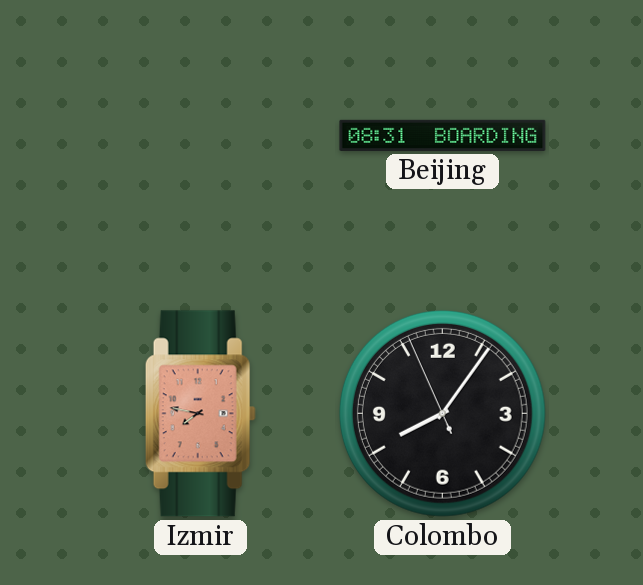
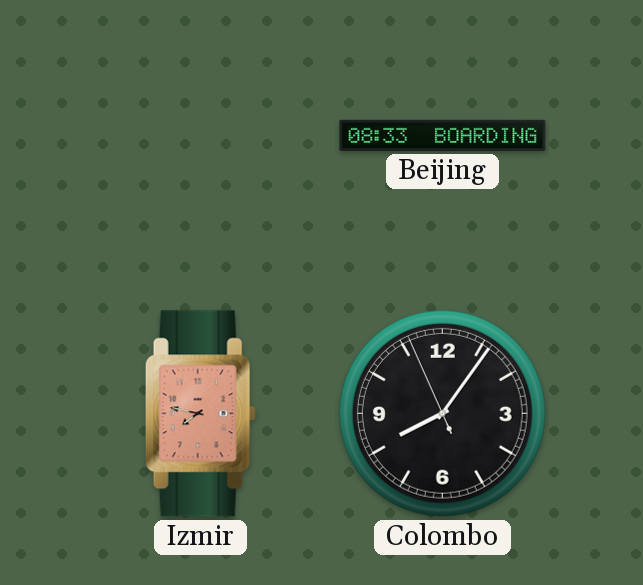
Beijing: 08:31 -> 08:33
